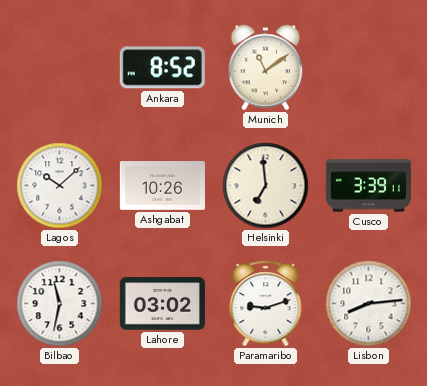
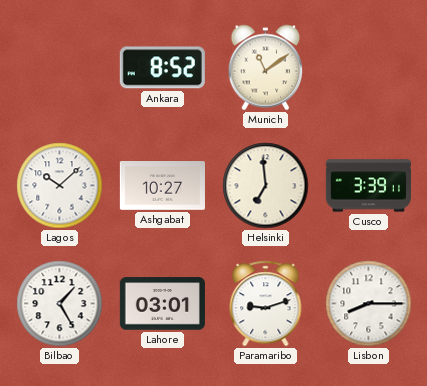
Ashgabat: 10:26 -> 10:27
Bilbao: 11:32 -> 1:25
Lahore: 03:02 -> 03:01
Lisbon: 8:14 -> 8:15
